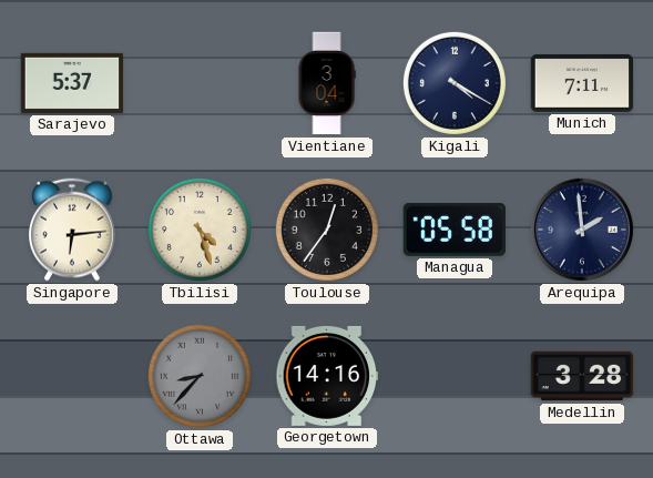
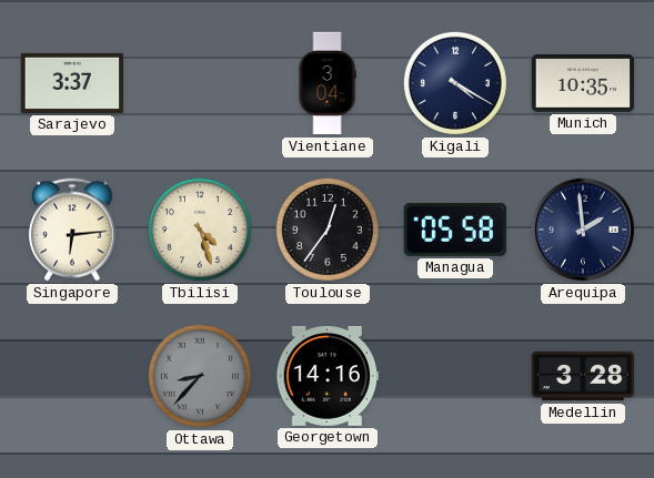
Sarajevo: 5:37 -> 3:37
Munich: 7:11 -> 10:35
